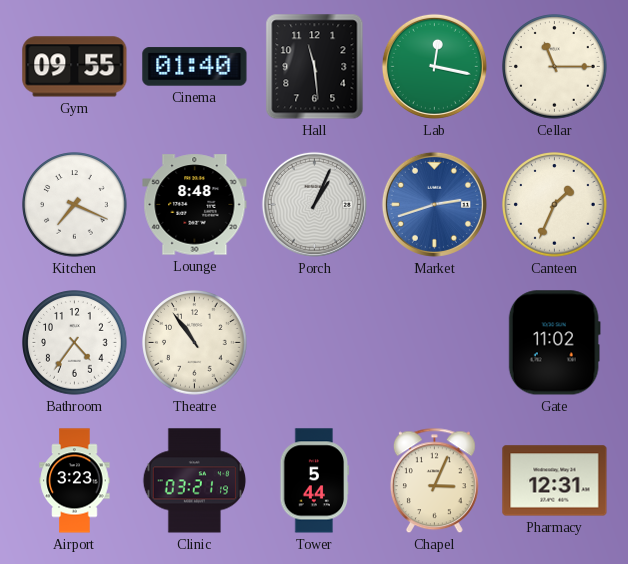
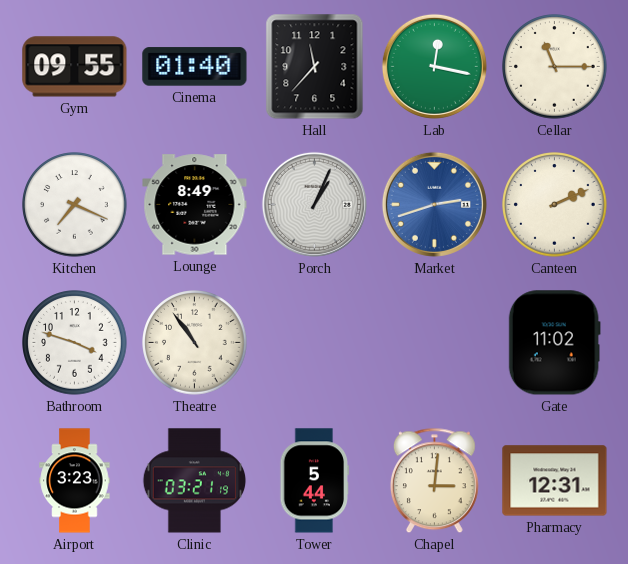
Hall: 11:29 -> 11:37
Lounge: 8:48 -> 8:49
Canteen: 1:34 -> 2:11
Bathroom: 4:36 -> 3:48
Chapel: 3:04 -> 3:01
